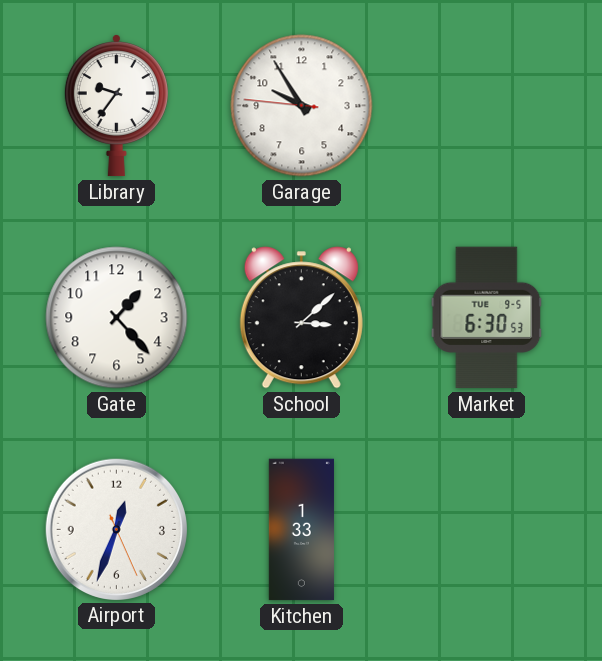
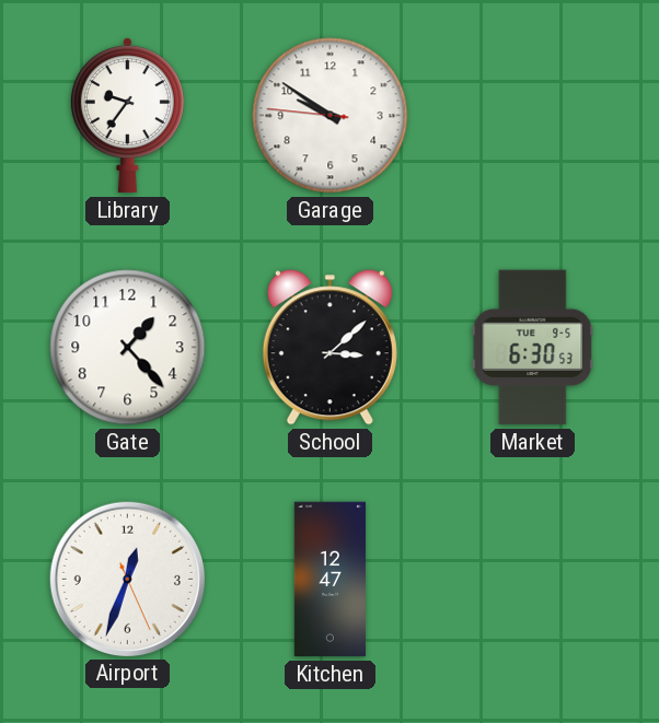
Garage: 9:54 -> 9:50
Kitchen: 1:33 -> 12:47
